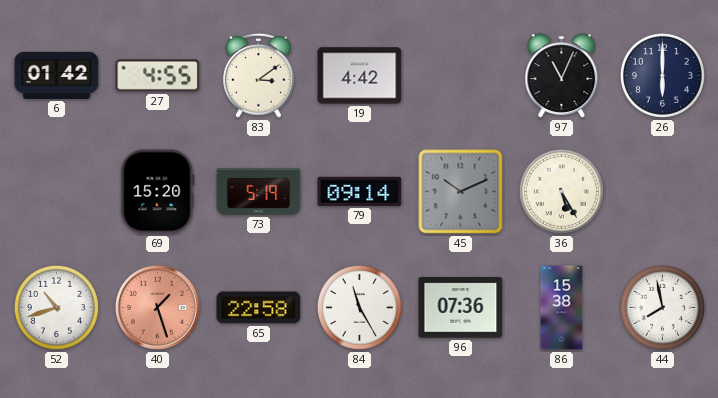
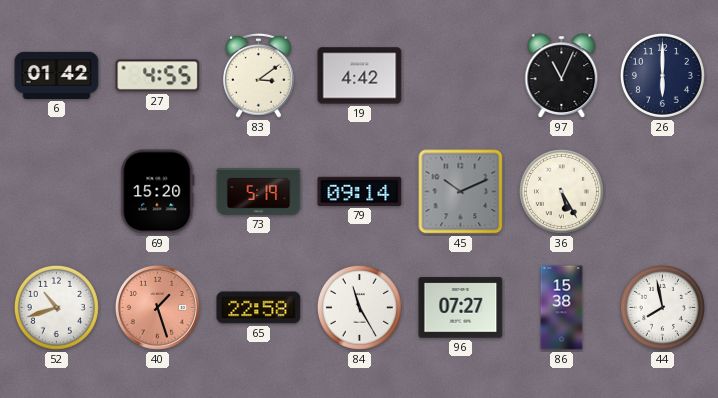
96: 07:36 -> 07:27
